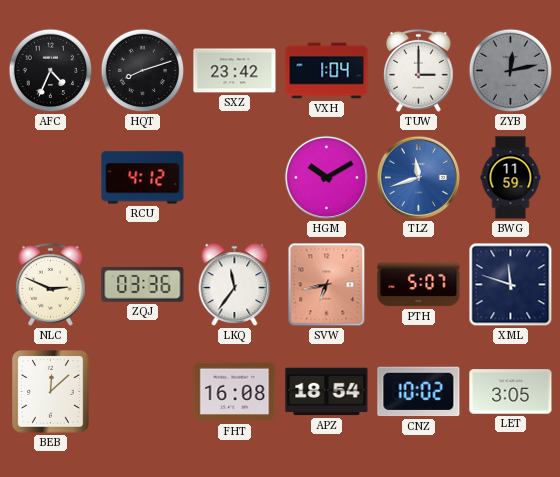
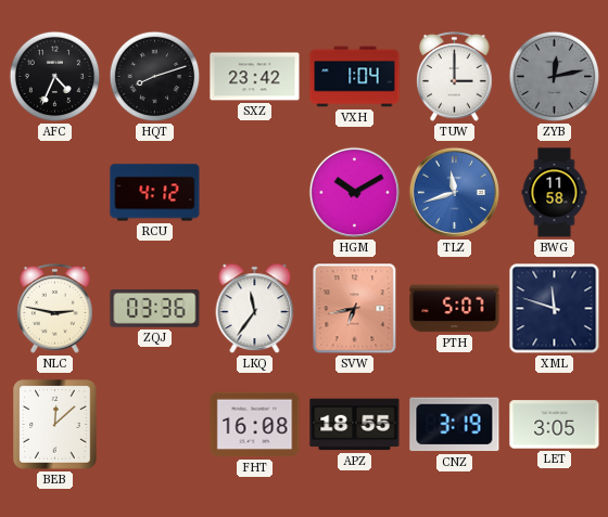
BWG: 11:59 -> 11:58
NLC: 2:49 -> 2:47
APZ: 18:54 -> 18:55
CNZ: 10:02 -> 3:19
